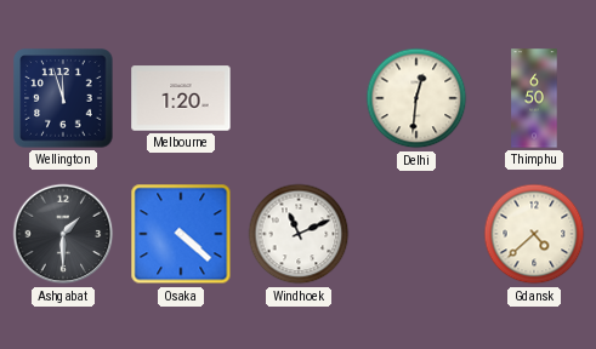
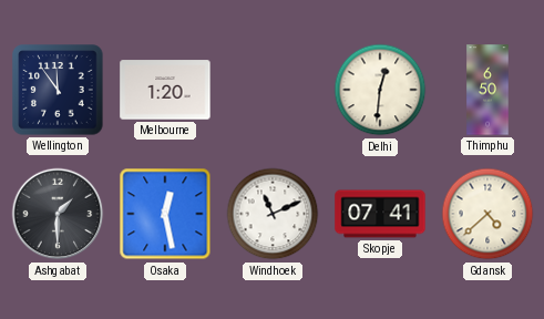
Wellington: 11:57 -> 11:54
Osaka: 4:22 -> 12:28
Skopje: none -> 07:41
